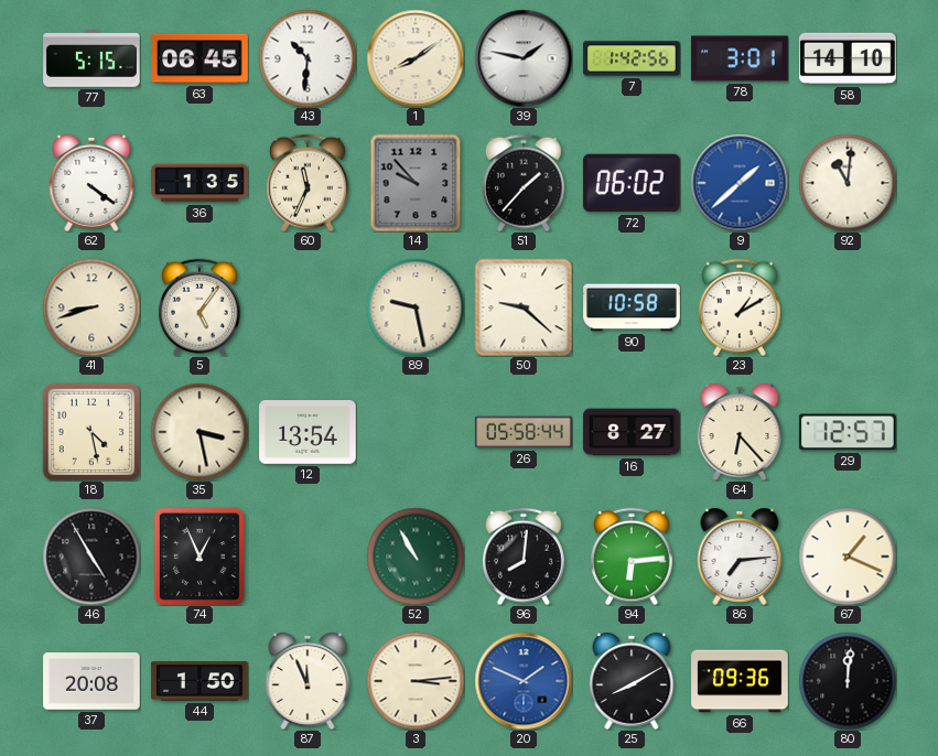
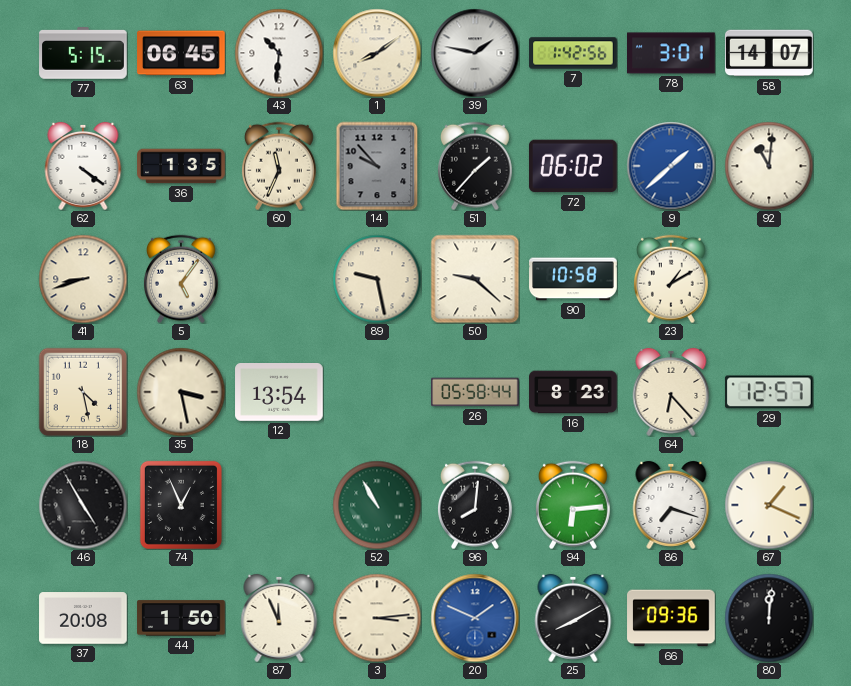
58: 14:10 -> 14:07
16: 8:27 -> 8:23
86: 7:14 -> 7:18
